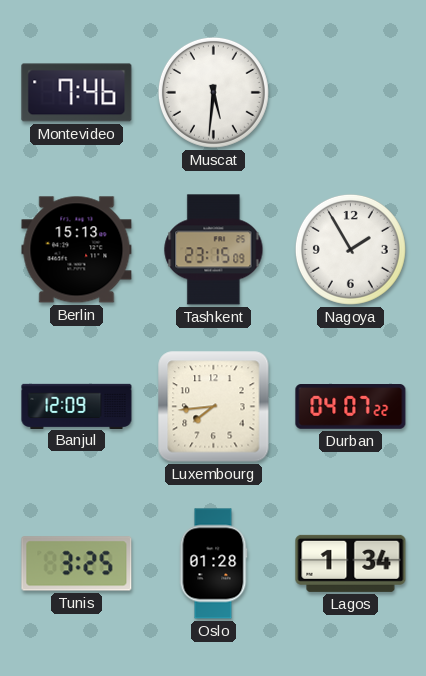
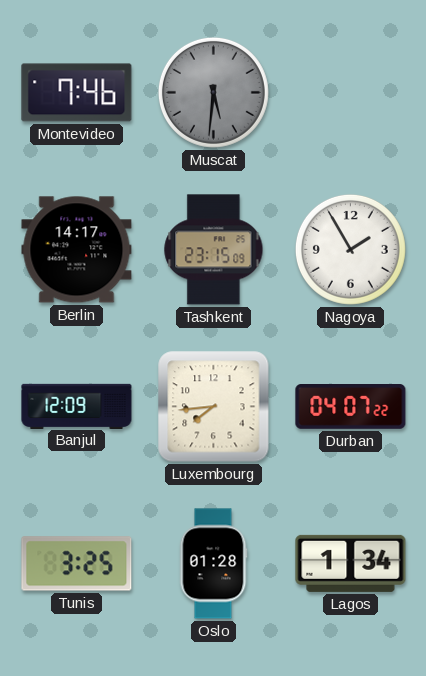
Muscat dial: white -> grey
Berlin: 15:13 -> 14:17
